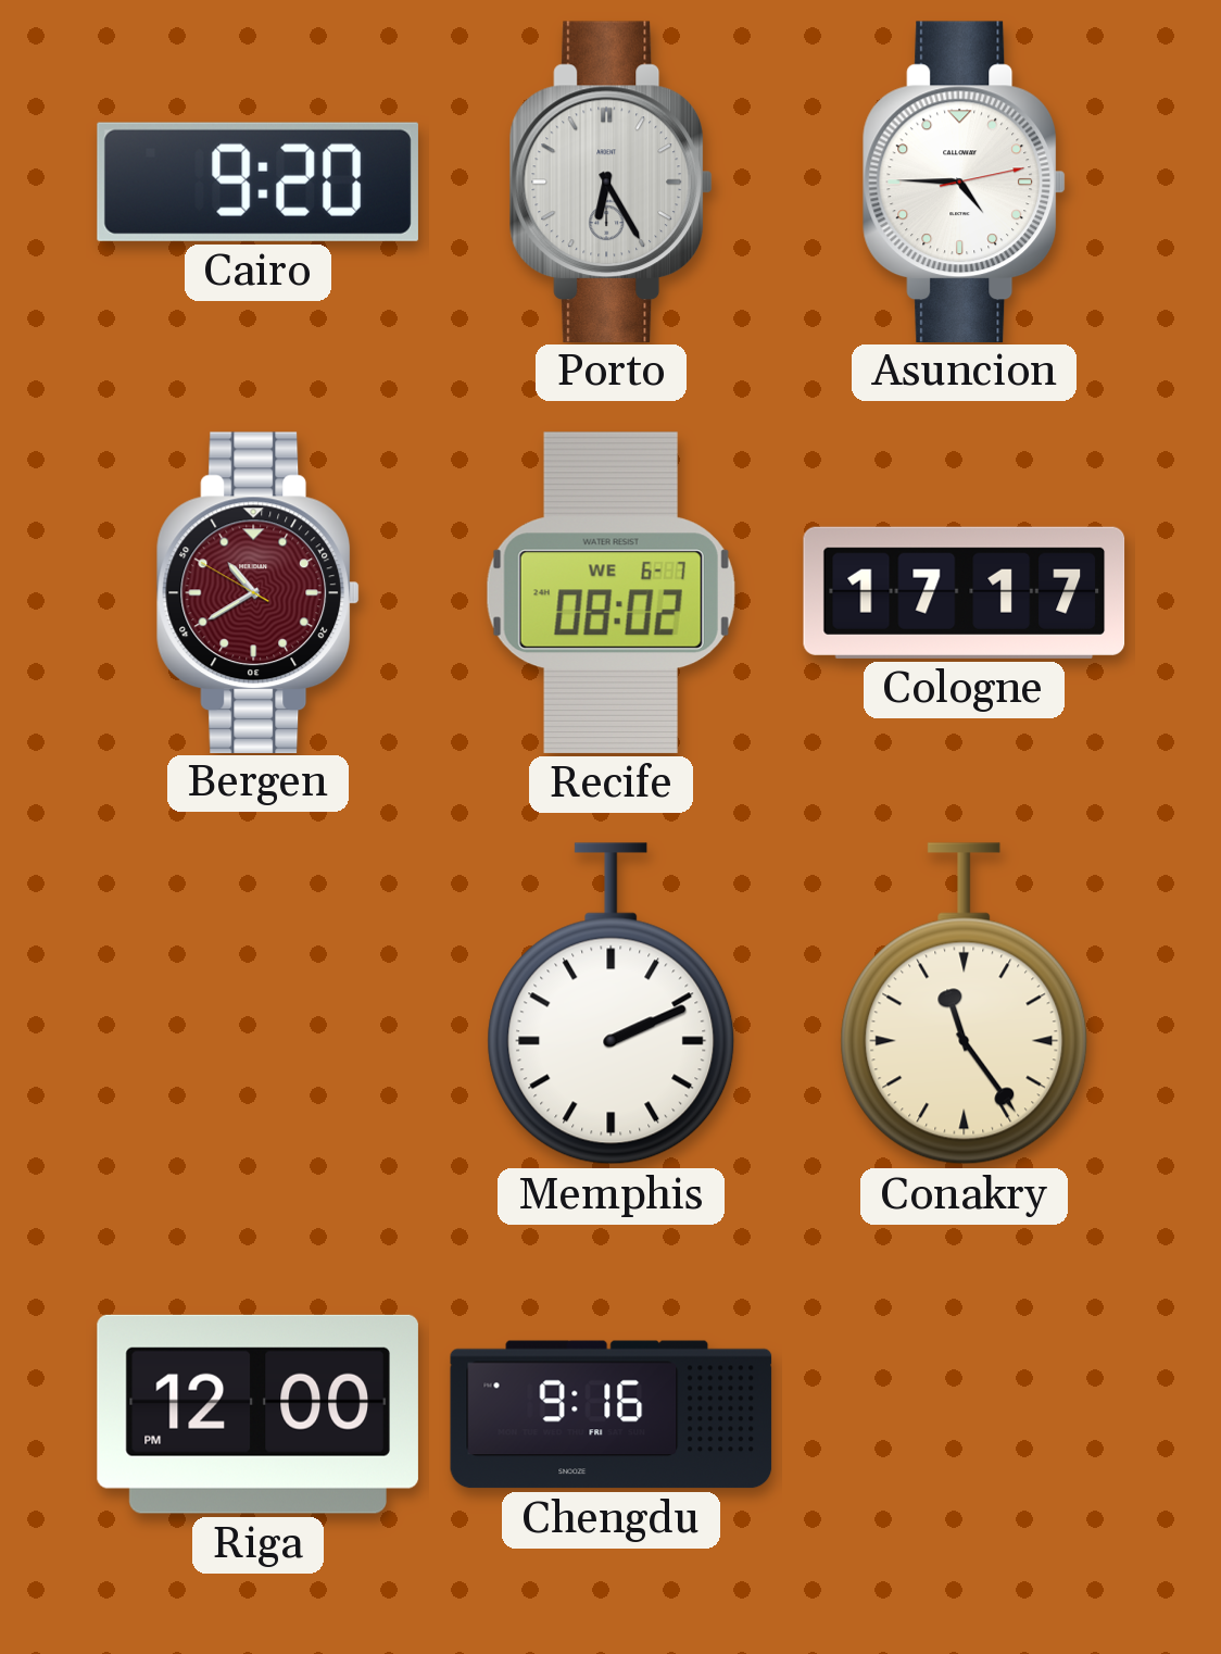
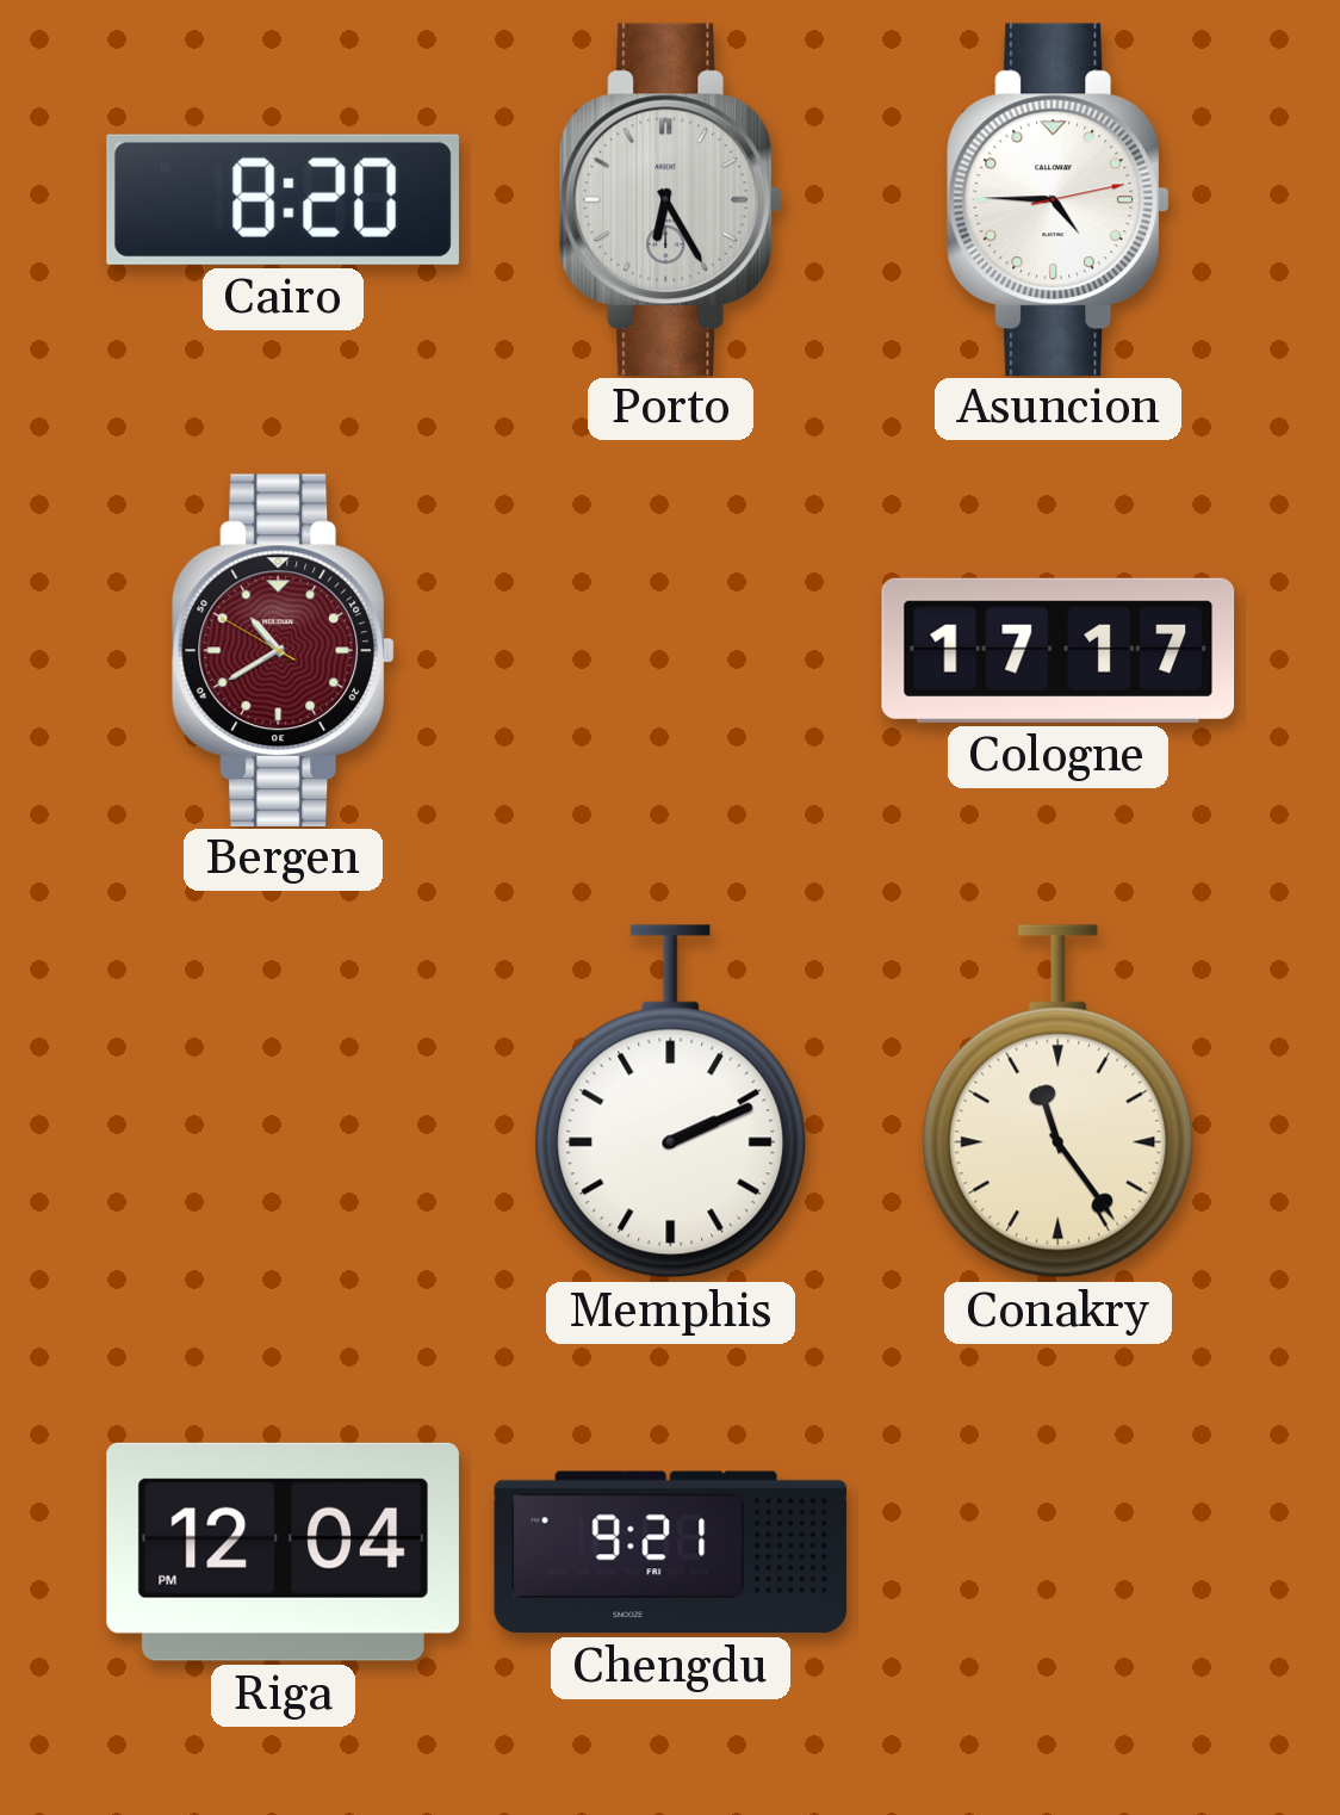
Cairo: 9:20 -> 8:20
Recife: 08:02 -> none
Riga: 12:00 -> 12:04
Chengdu: 9:16 -> 9:21
